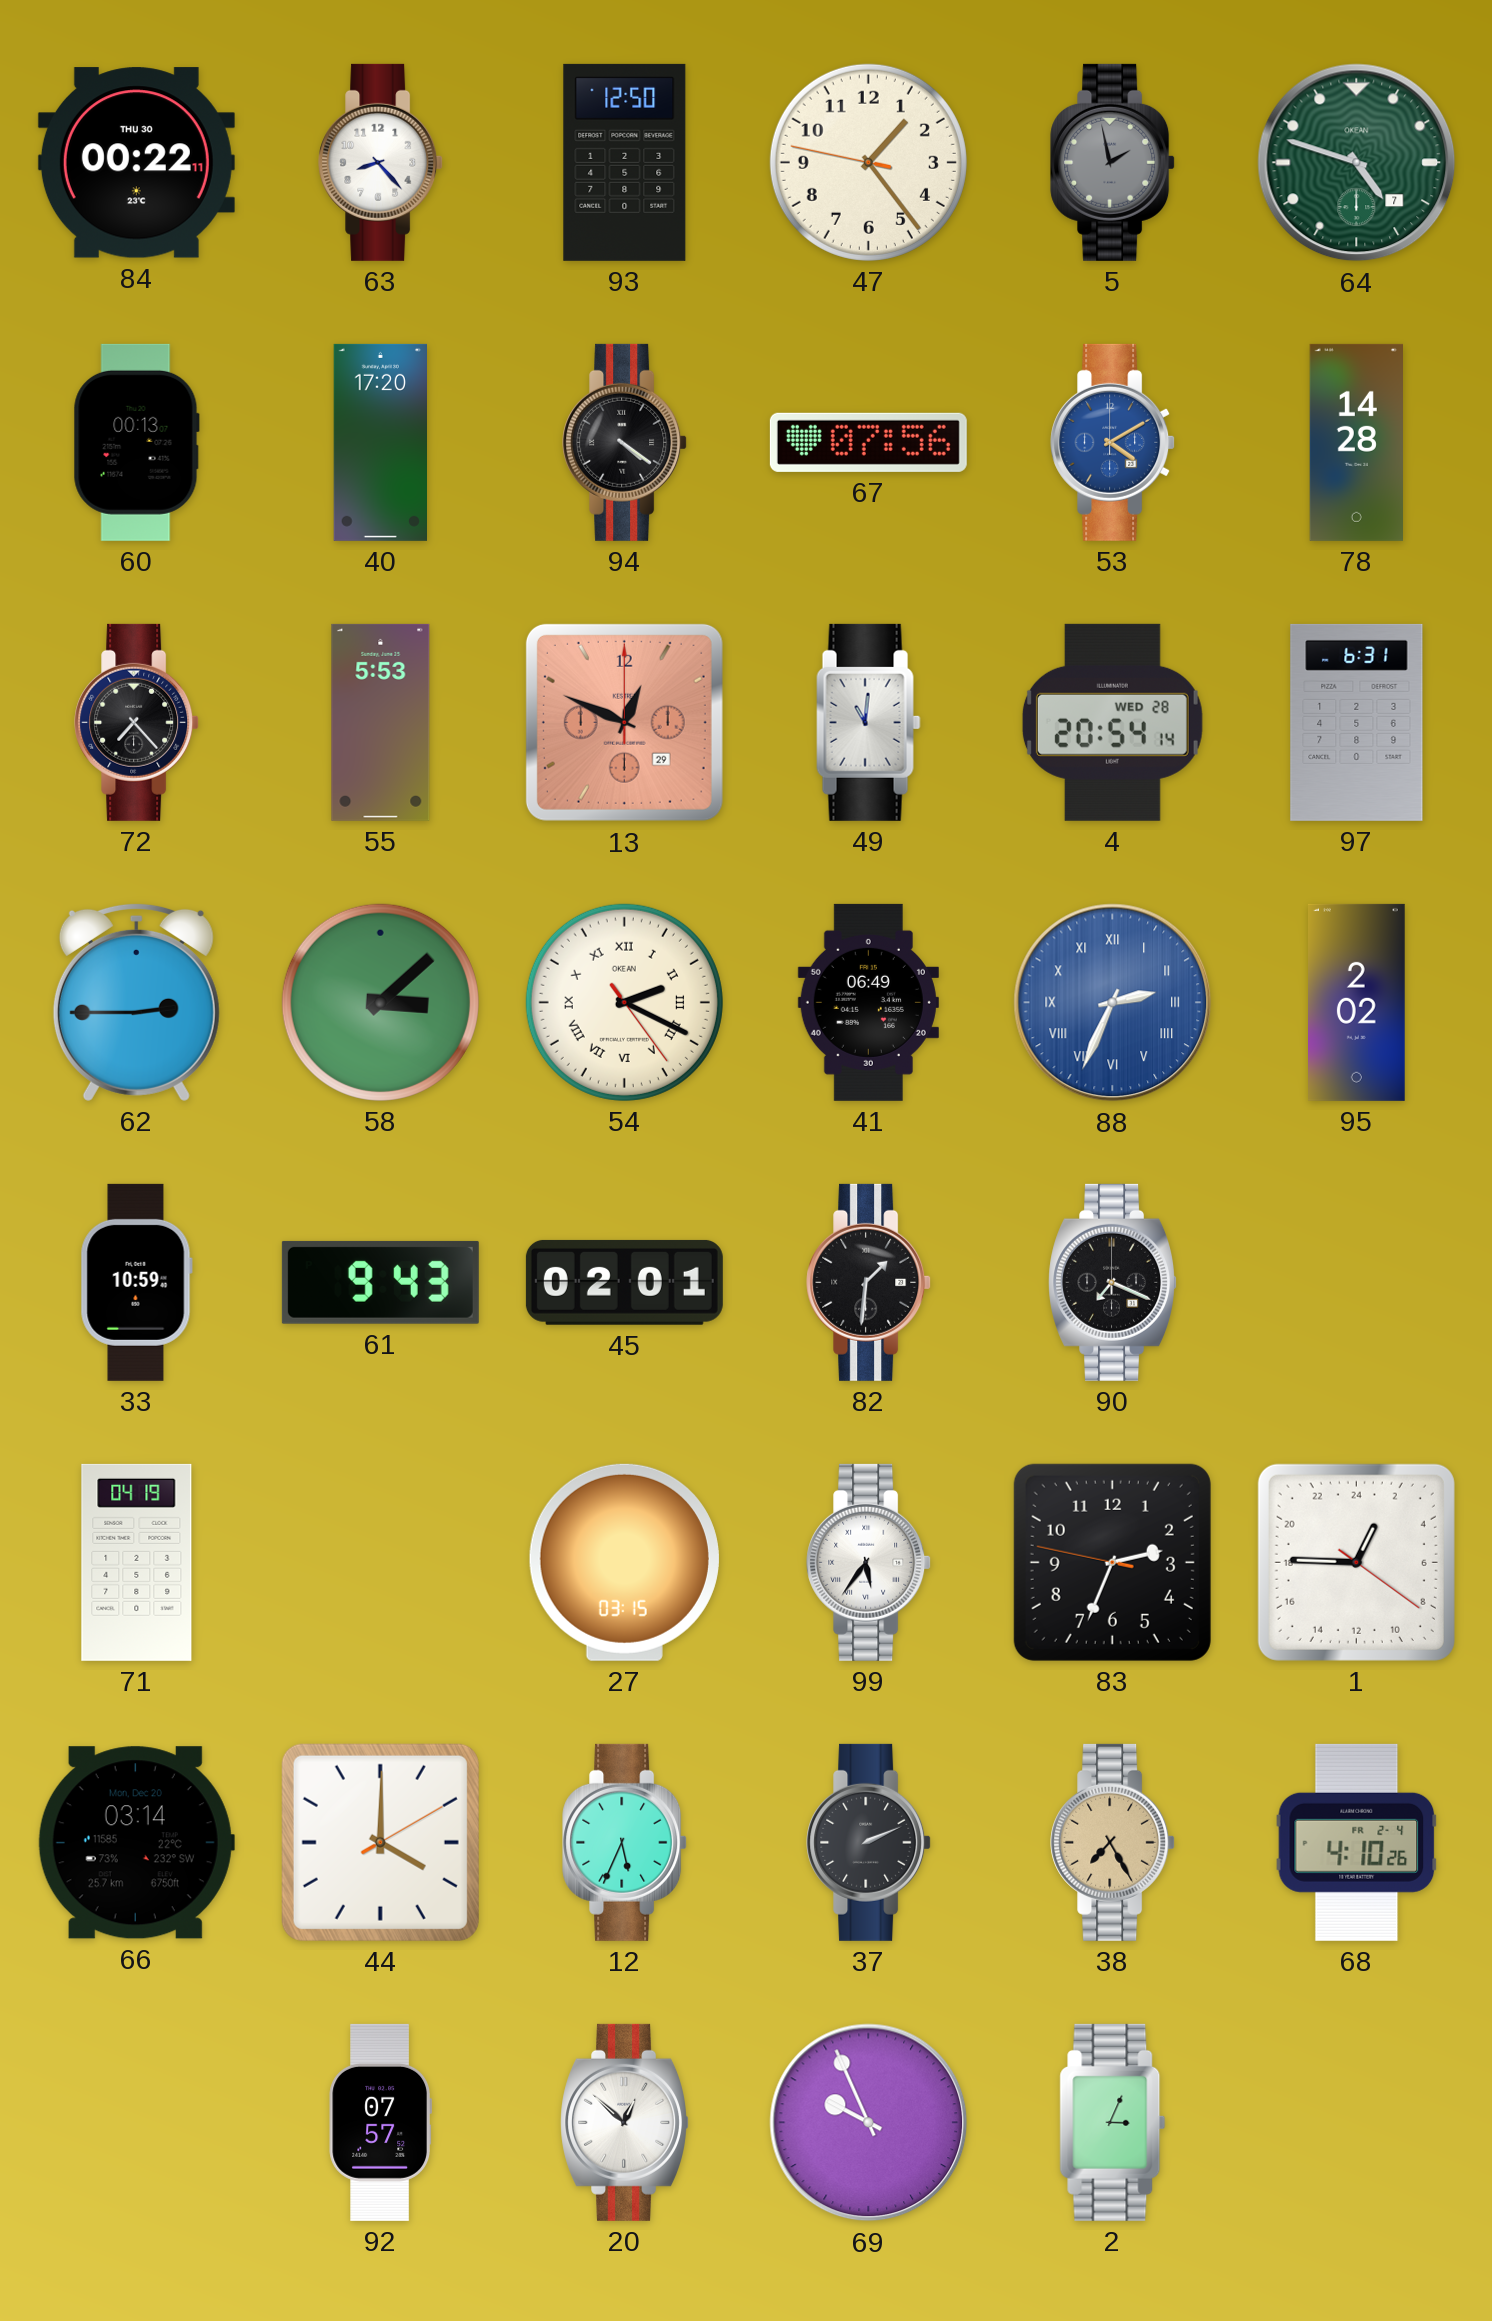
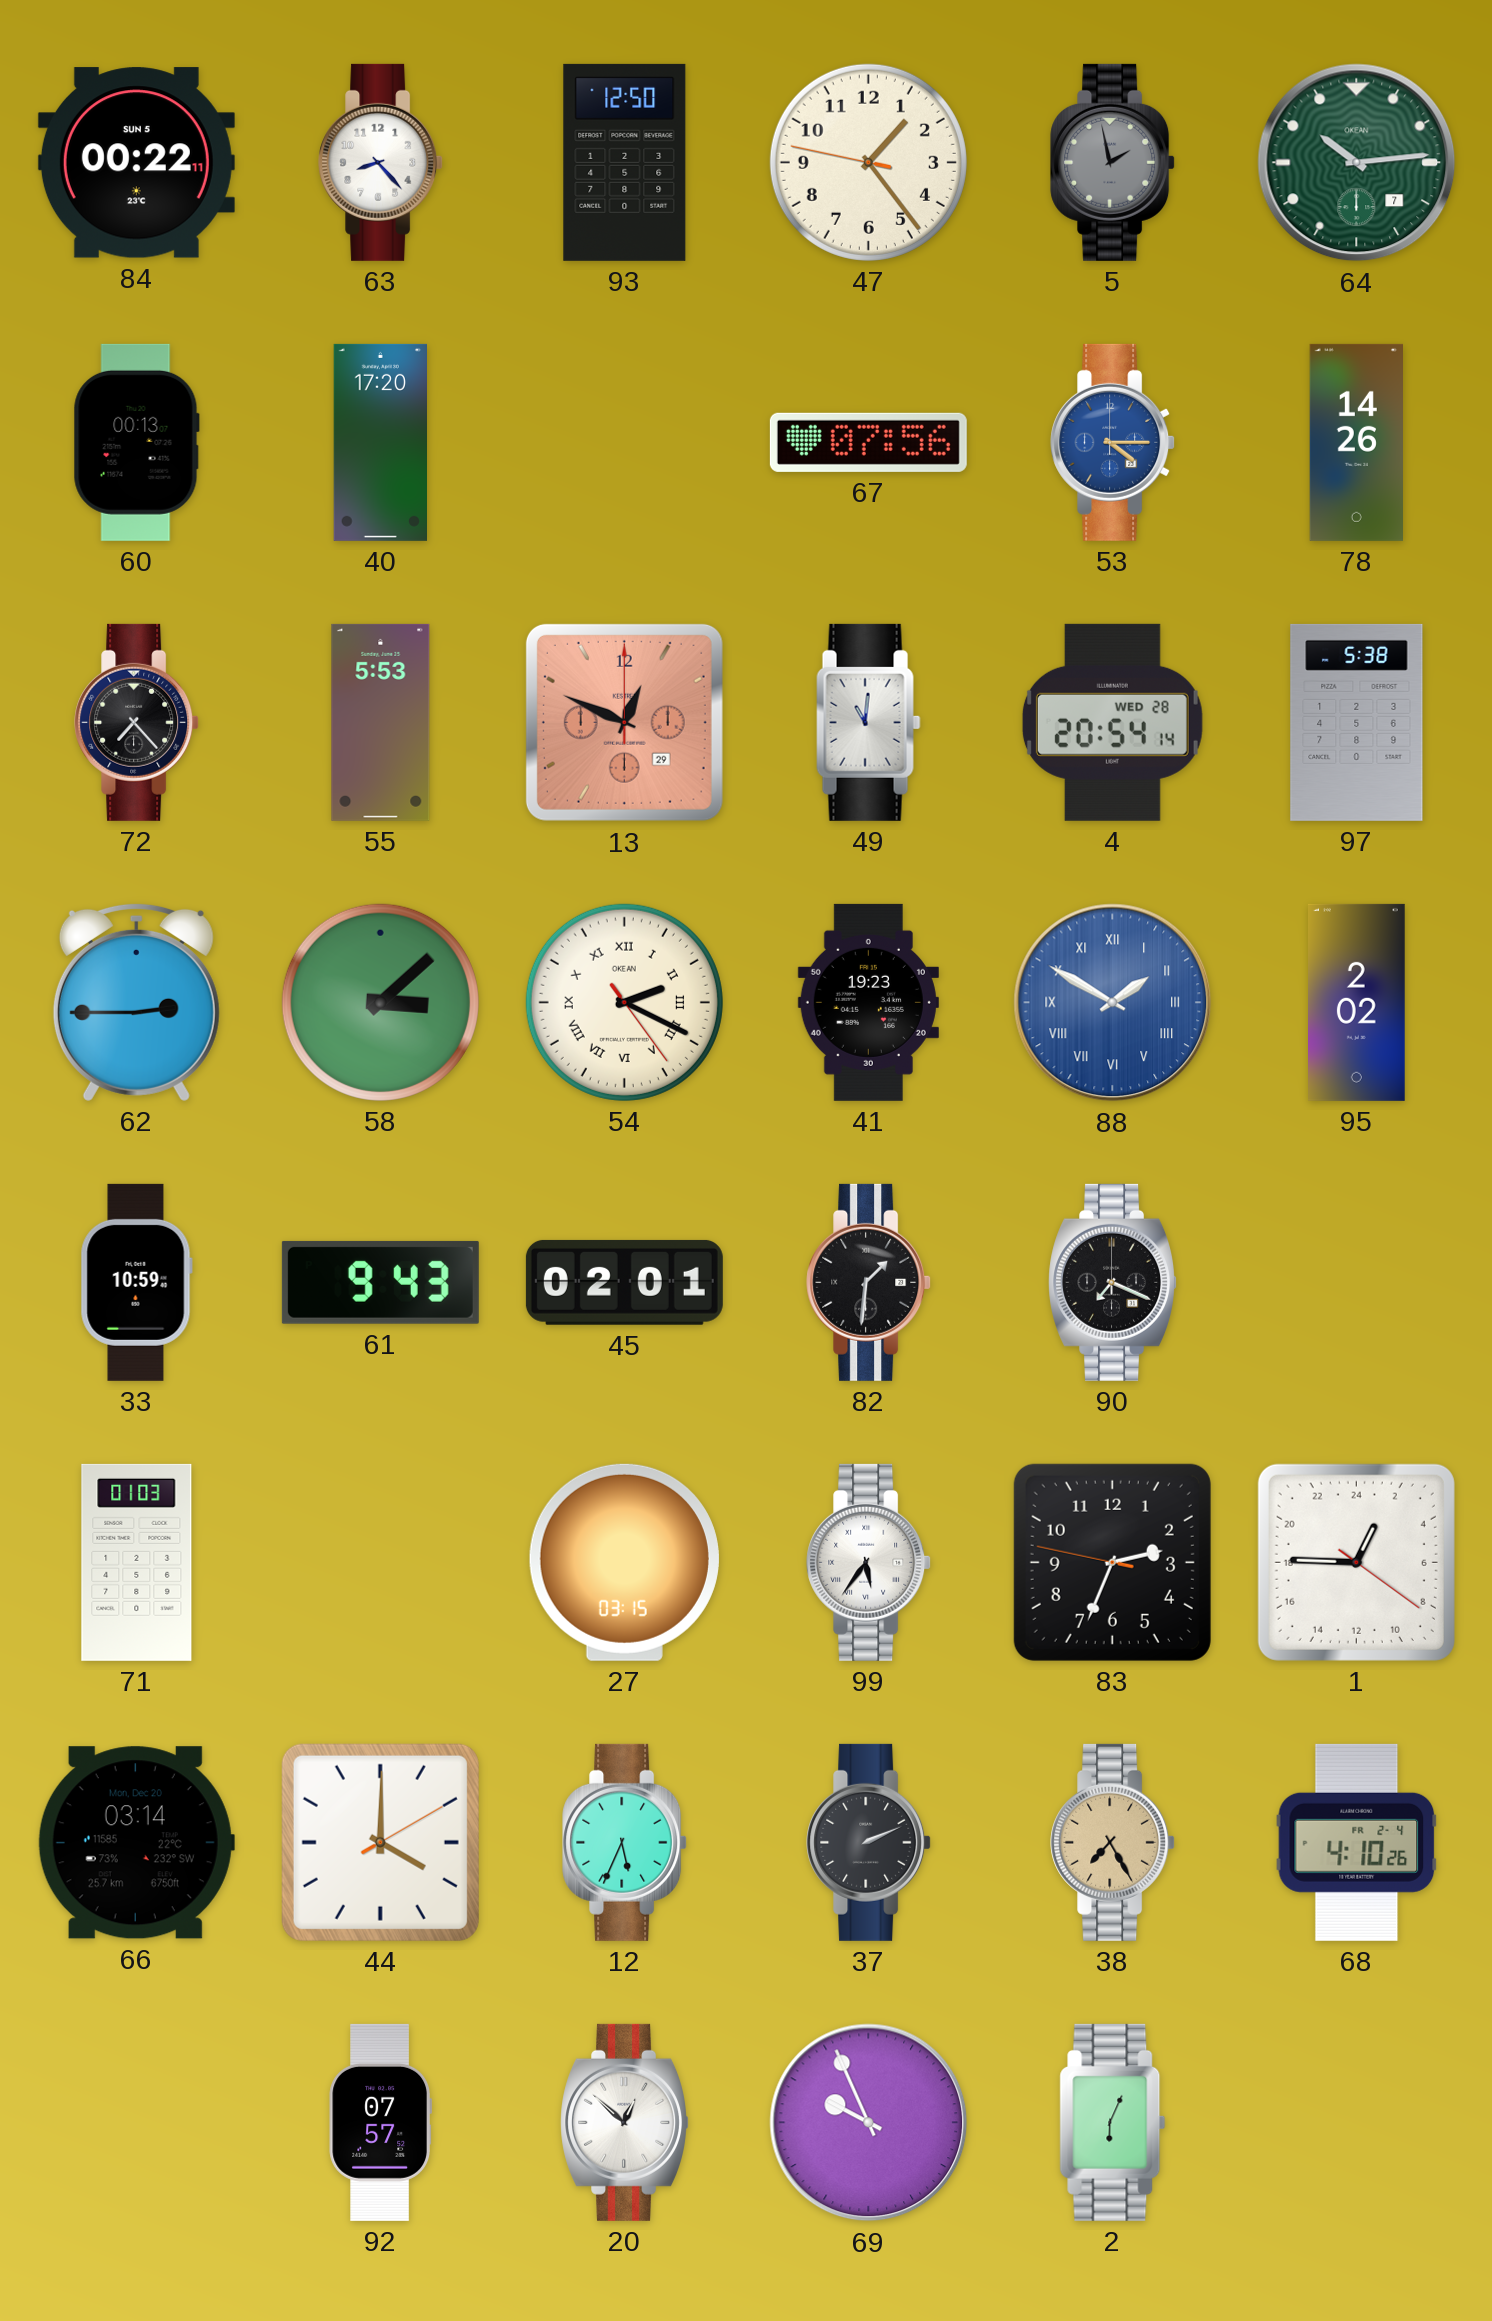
84 date: THU 30 -> SUN 5
64: 4:48 -> 10:14
94: 4:21 -> none
53: 4:10 -> 4:15
78: 14:28 -> 14:26
97: 6:31 -> 5:38
41: 06:49 -> 19:23
88: 2:34 -> 1:50
71: 04:19 -> 01:03
2: 3:04 -> 6:04
